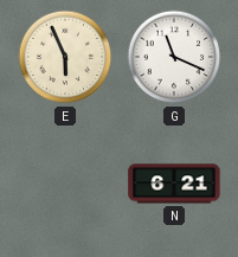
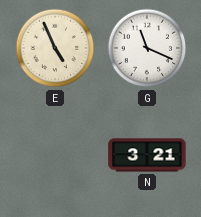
E: 5:56 -> 4:56
N: 6:21 -> 3:21
